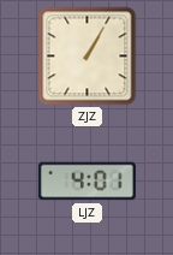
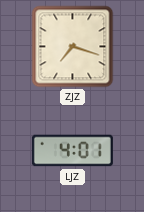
ZJZ: 1:05 -> 7:18
